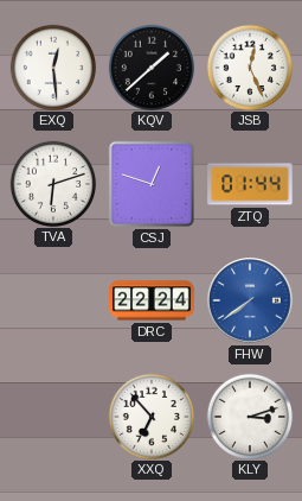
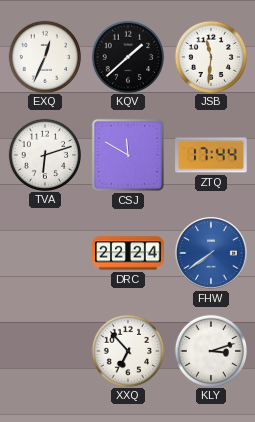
EXQ: 12:29 -> 12:34
JSB: 12:26 -> 11:31
CSJ: 12:48 -> 11:50
ZTQ: 01:44 -> 17:44
